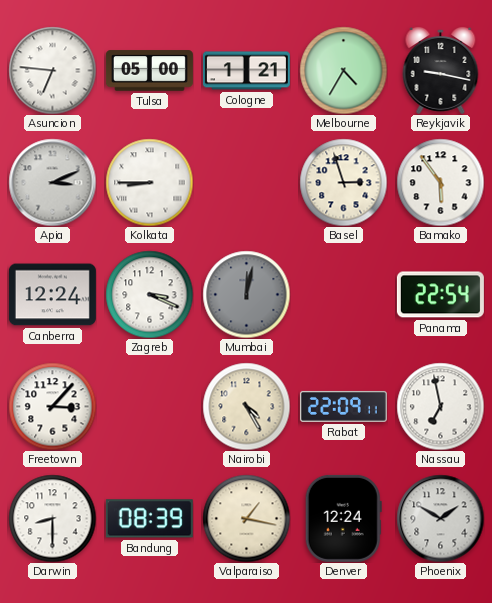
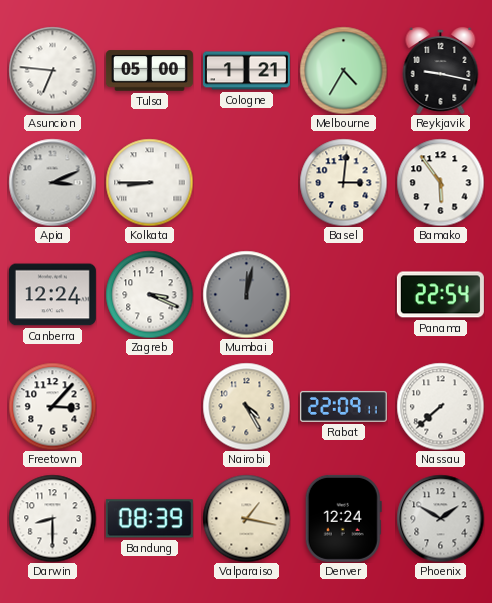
Basel: 2:57 -> 3:01
Nassau: 6:58 -> 7:38
